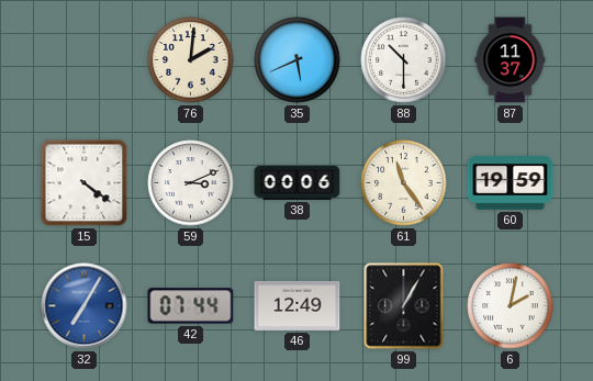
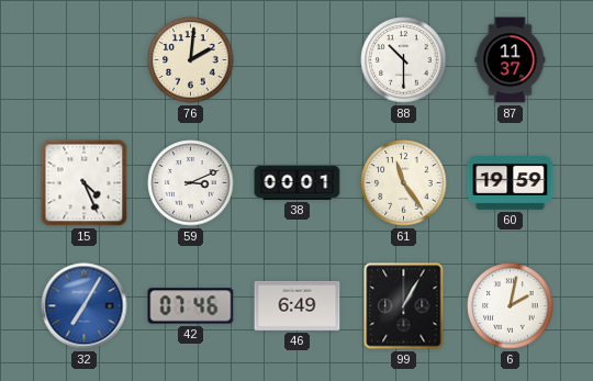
35: 5:41 -> none
15: 4:21 -> 4:26
38: 00:06 -> 00:01
42: 07:44 -> 07:46
46: 12:49 -> 6:49
